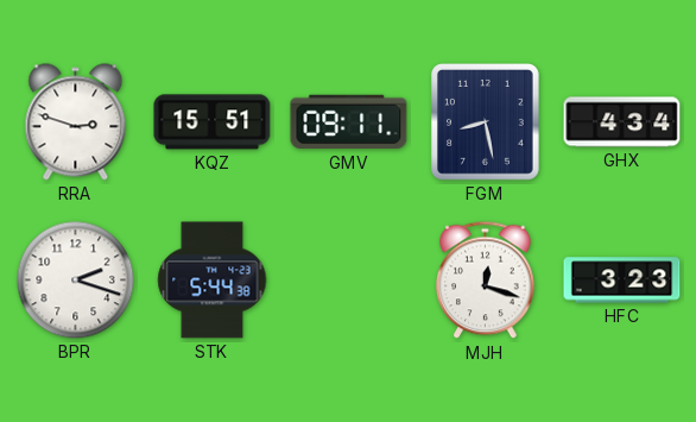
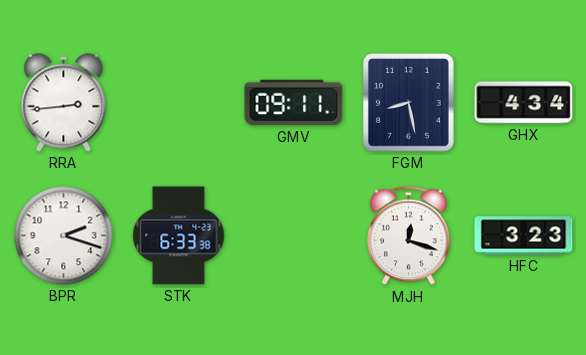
RRA: 2:48 -> 2:44
KQZ: 15:51 -> none
STK: 5:44 -> 6:33
